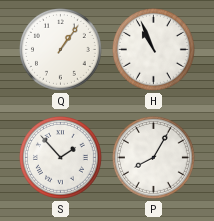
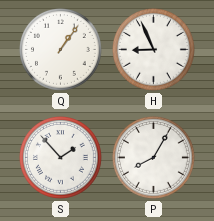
H: 10:56 -> 8:56
